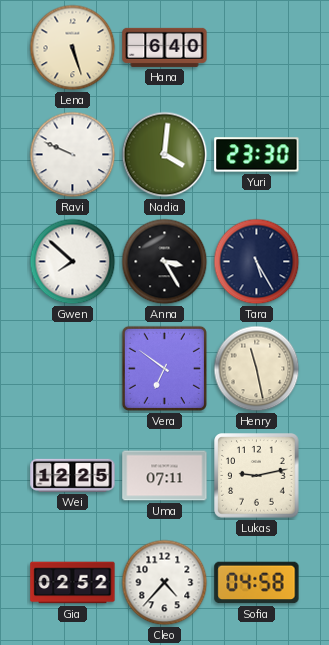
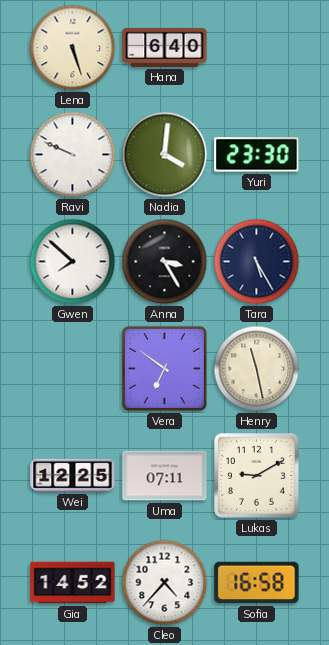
Lukas: 9:13 -> 9:10
Gia: 02:52 -> 14:52
Sofia: 04:58 -> 16:58
